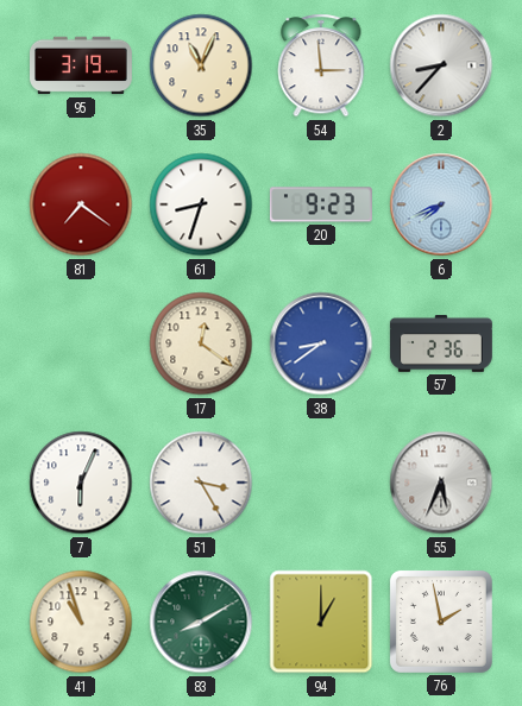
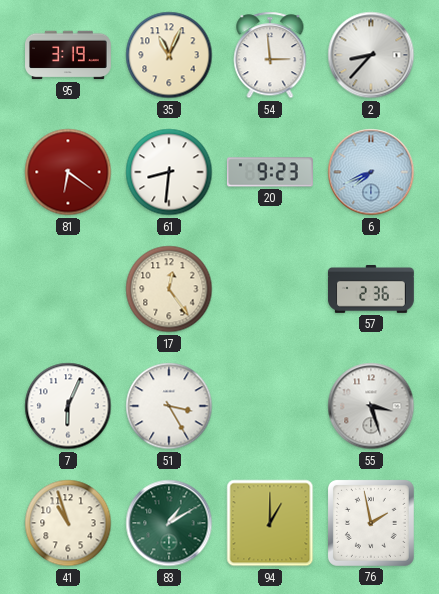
81: 7:21 -> 6:21
61: 8:33 -> 8:31
17: 12:21 -> 12:24
38: 8:39 -> none
55: 5:34 -> 3:27
83: 8:10 -> 1:10
